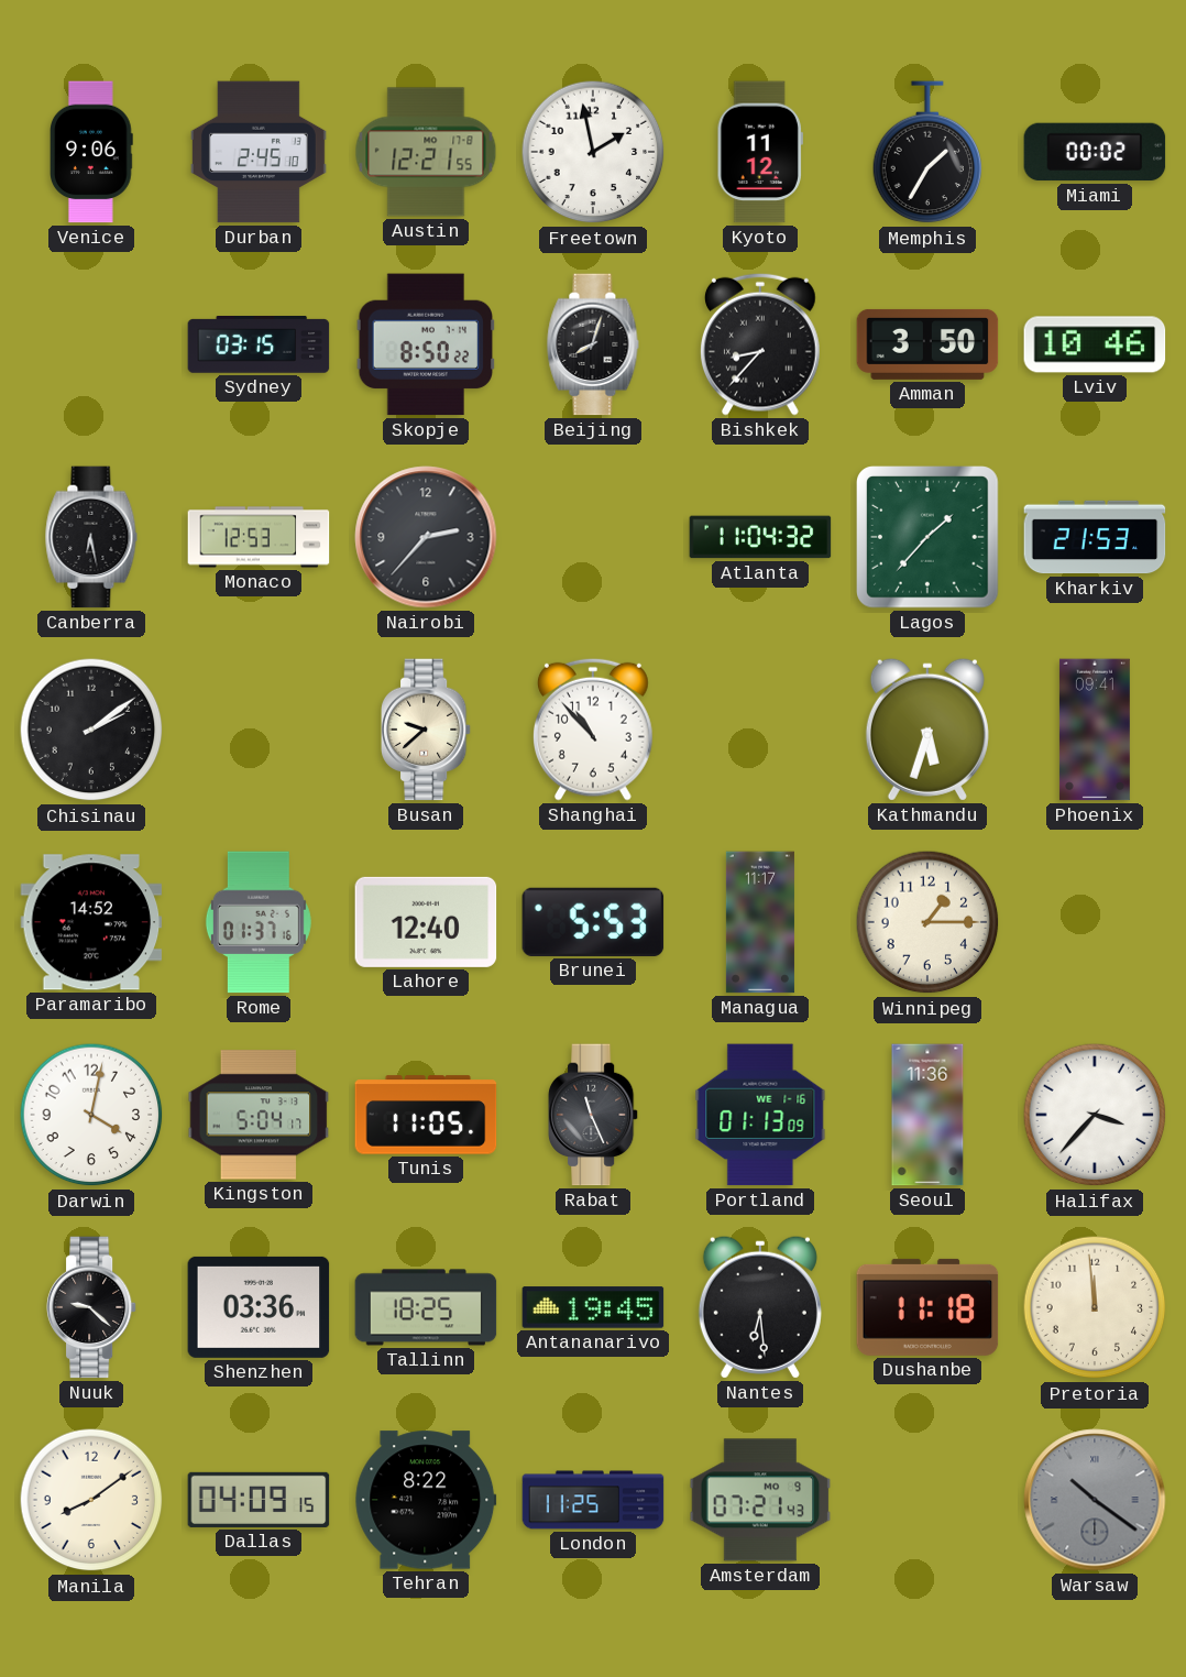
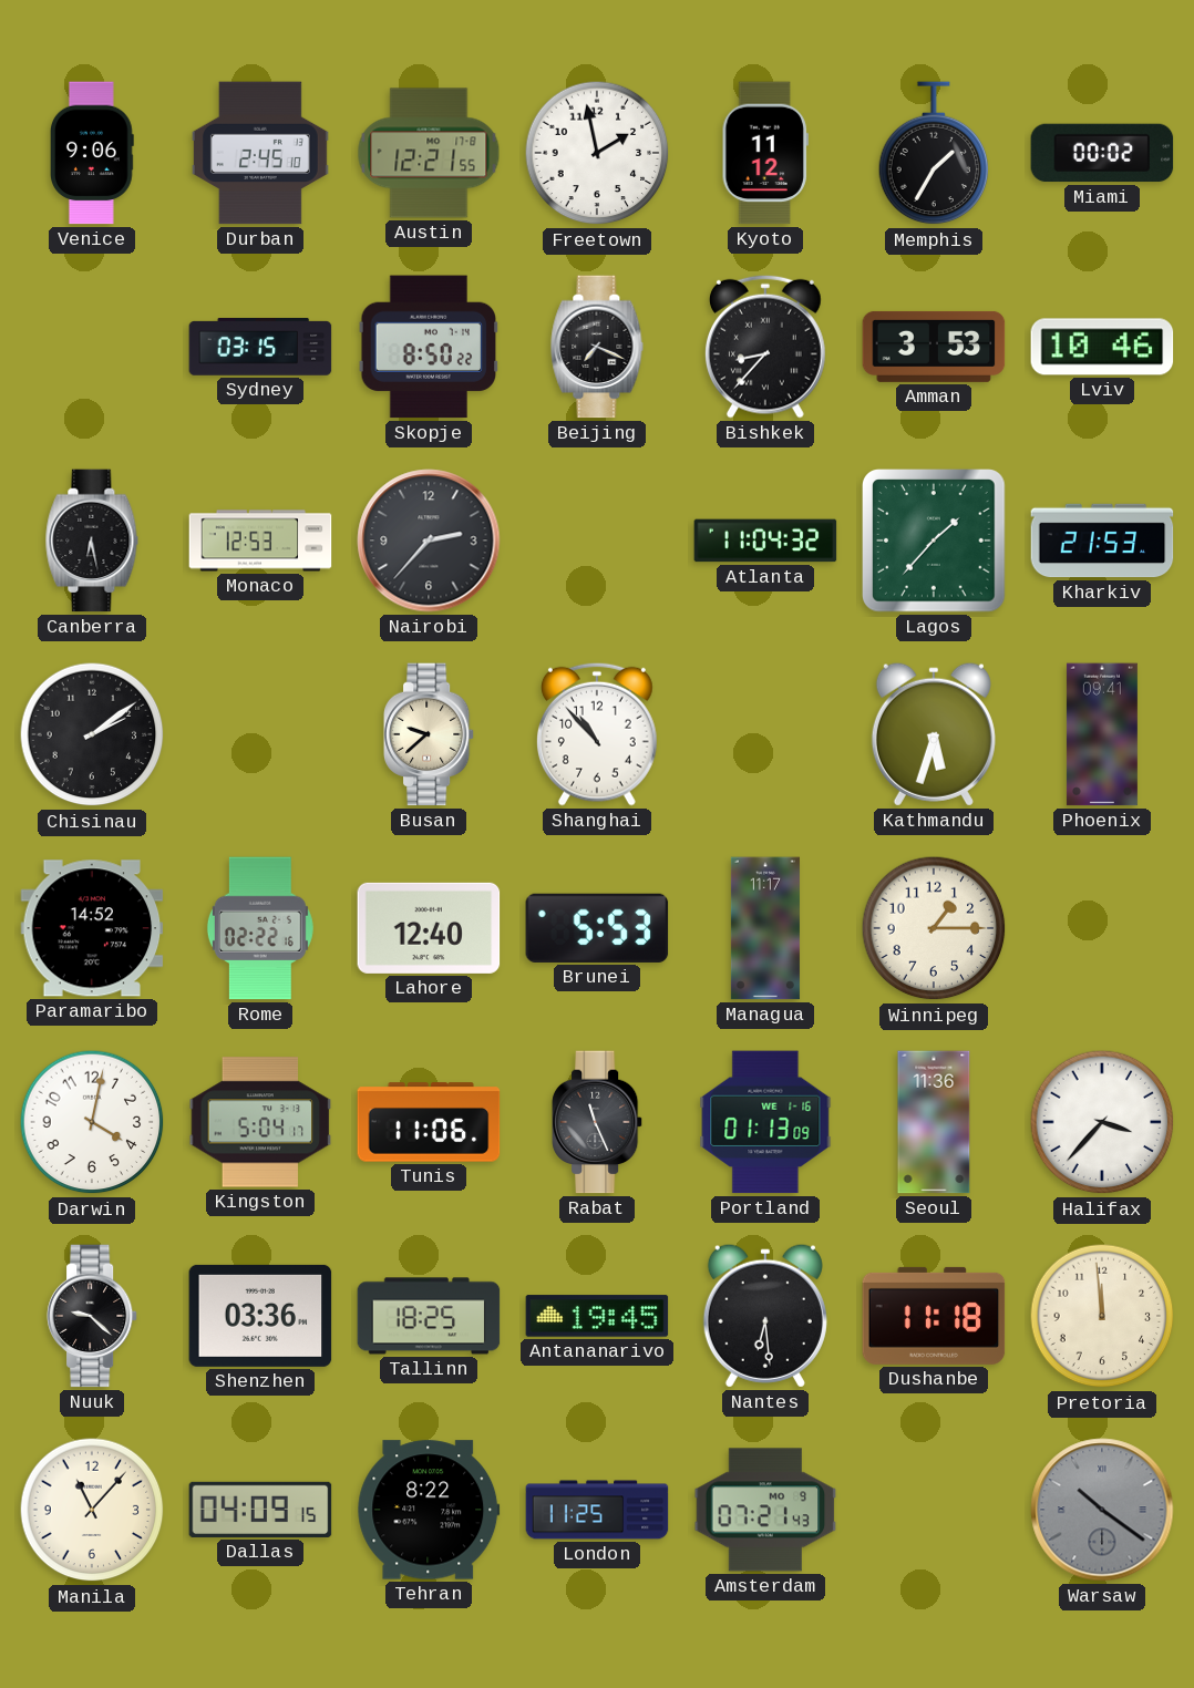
Beijing: 8:03 -> 7:19
Amman: 3:50 -> 3:53
Rome: 01:37 -> 02:22
Tunis: 11:05 -> 11:06
Manila: 8:09 -> 11:07
